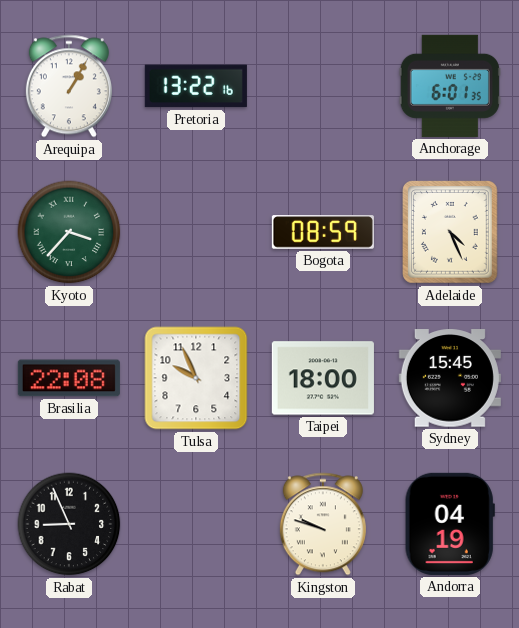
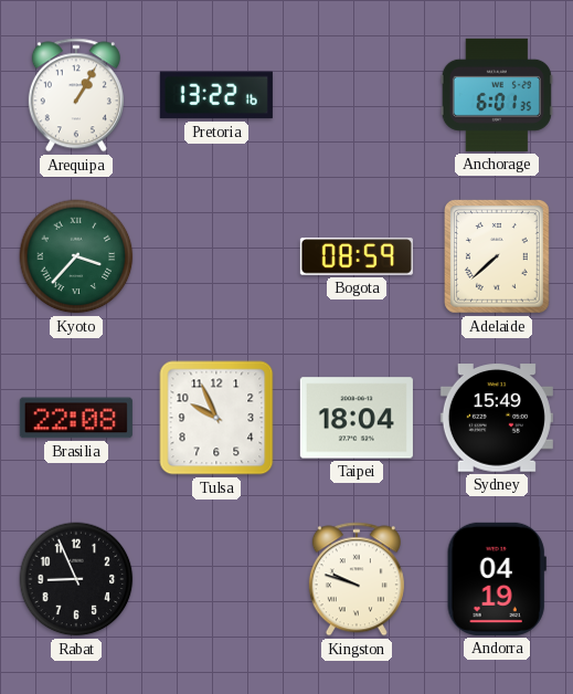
Adelaide: 4:26 -> 7:38
Taipei: 18:00 -> 18:04
Sydney: 15:45 -> 15:49
